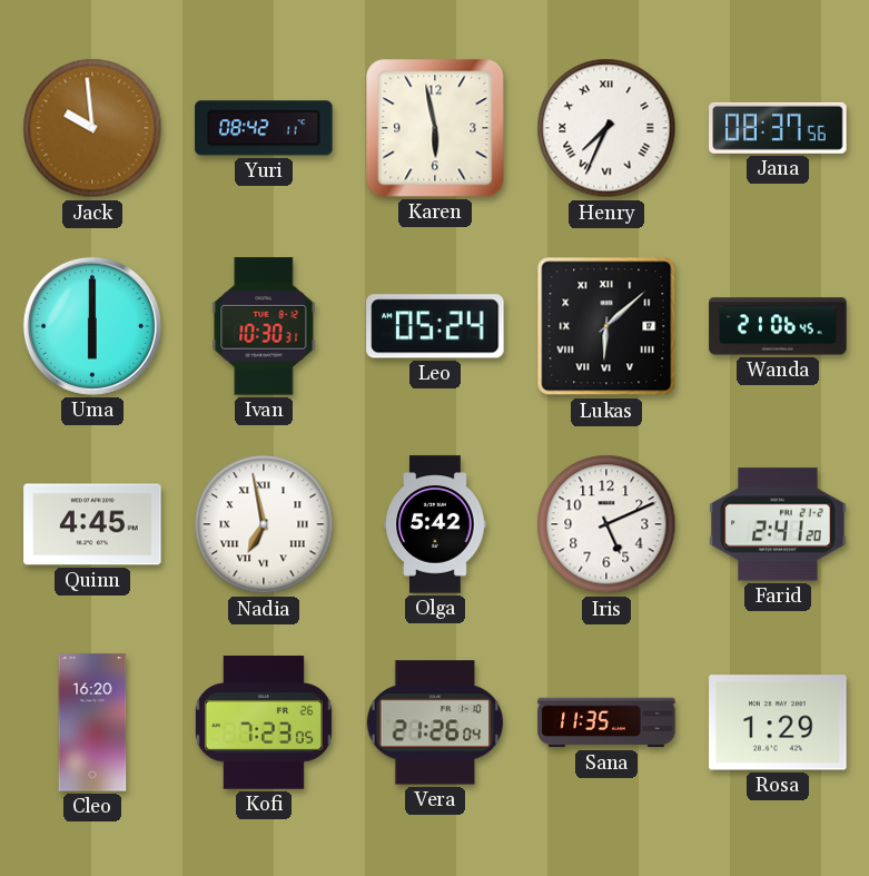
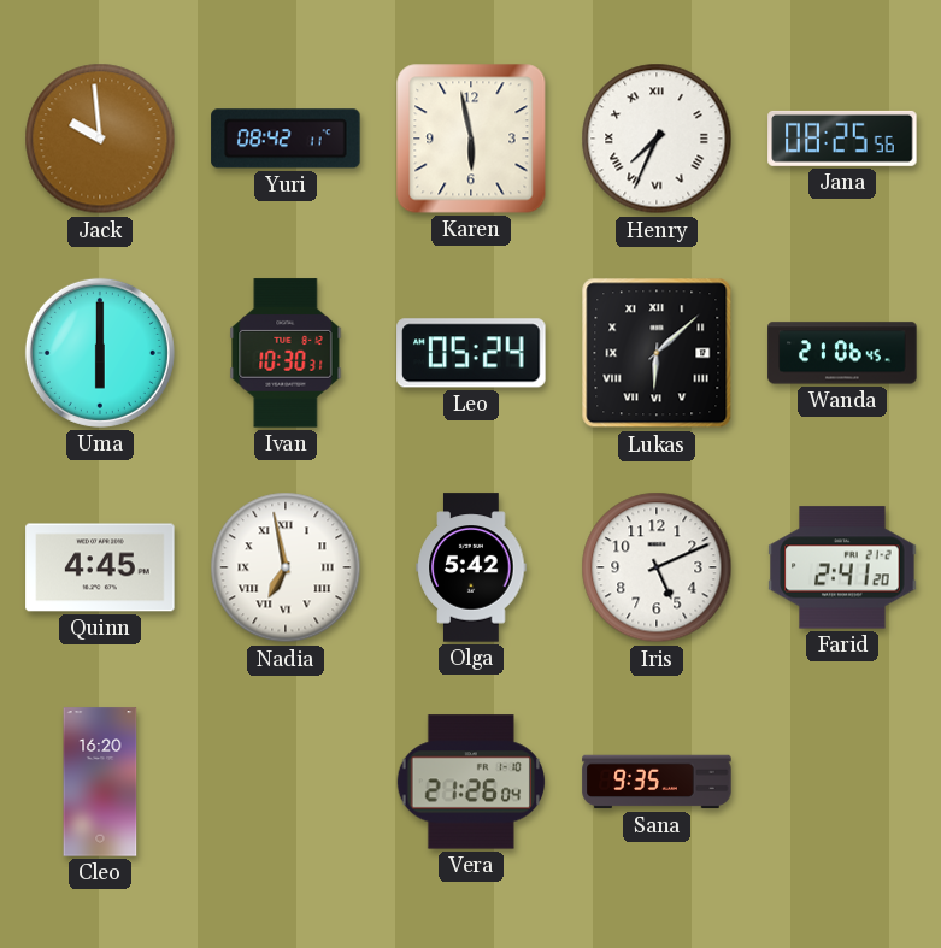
Jana: 08:37 -> 08:25
Kofi: 7:23 -> none
Sana: 11:35 -> 9:35
Rosa: 1:29 -> none
